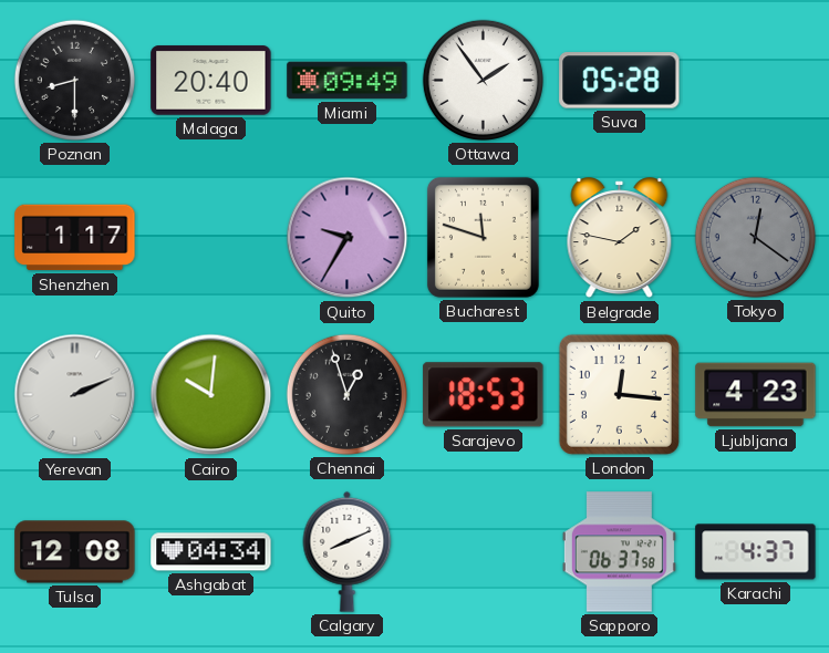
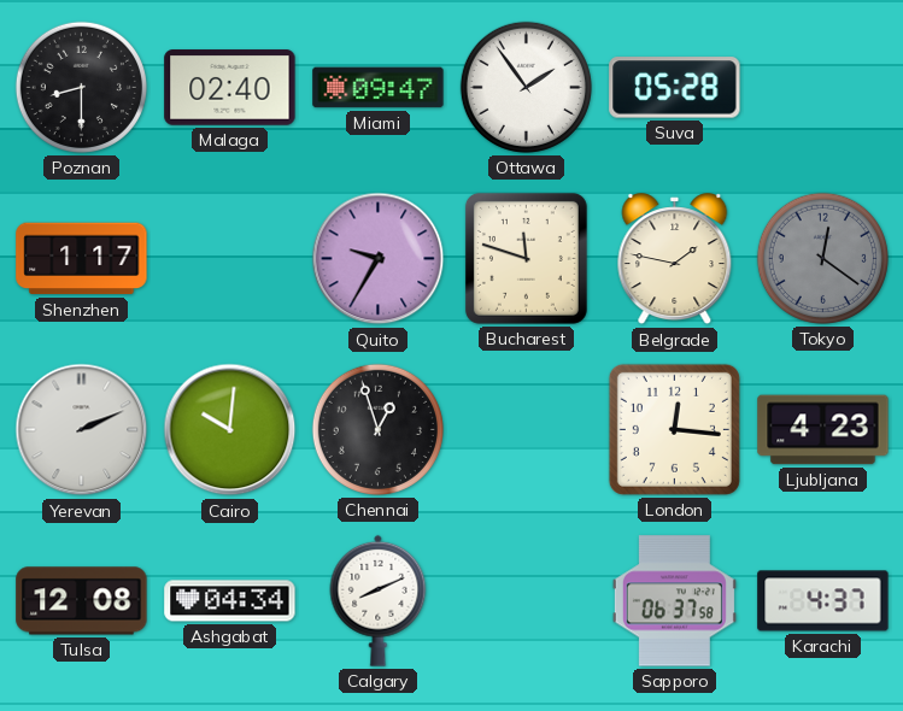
Malaga: 20:40 -> 02:40
Miami: 09:49 -> 09:47
Sarajevo: 18:53 -> none
